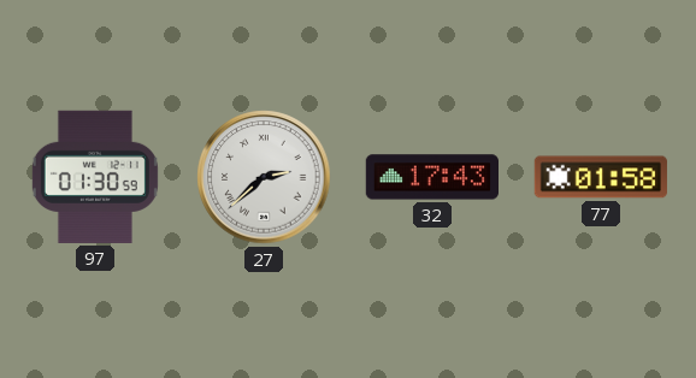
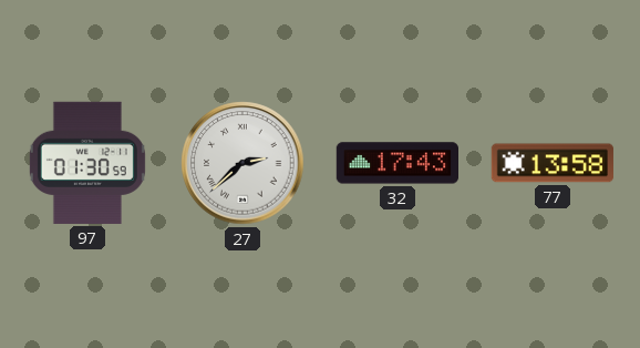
77: 01:58 -> 13:58
